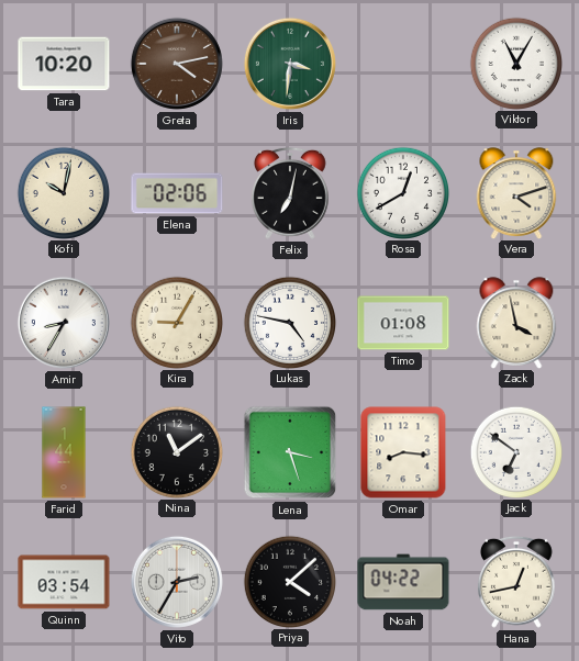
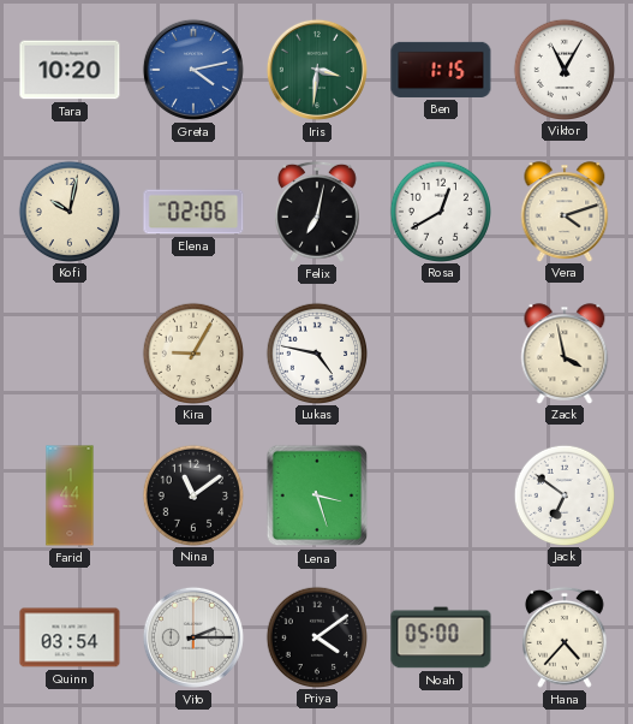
Greta dial: brown -> blue
Ben: none -> 1:15
Amir: 8:35 -> none
Timo: 01:08 -> none
Omar: 8:16 -> none
Vito: 2:35 -> 2:15
Priya: 4:08 -> 4:09
Noah: 04:22 -> 05:00
Hana: 12:43 -> 4:37
